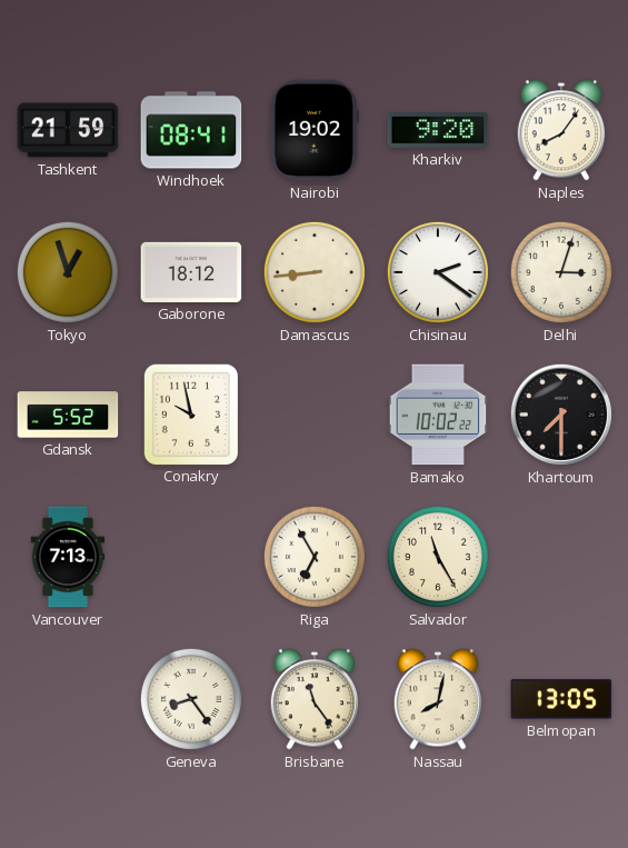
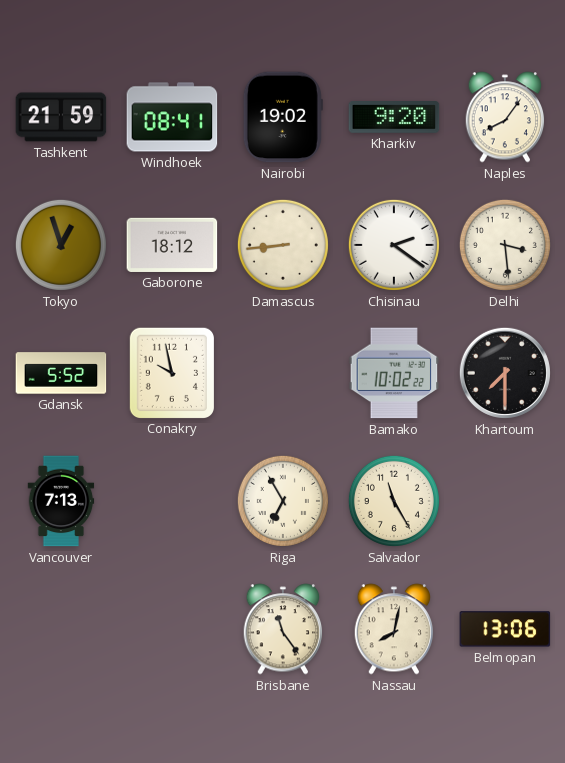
Delhi: 3:03 -> 3:29
Geneva: 8:24 -> none
Belmopan: 13:05 -> 13:06
